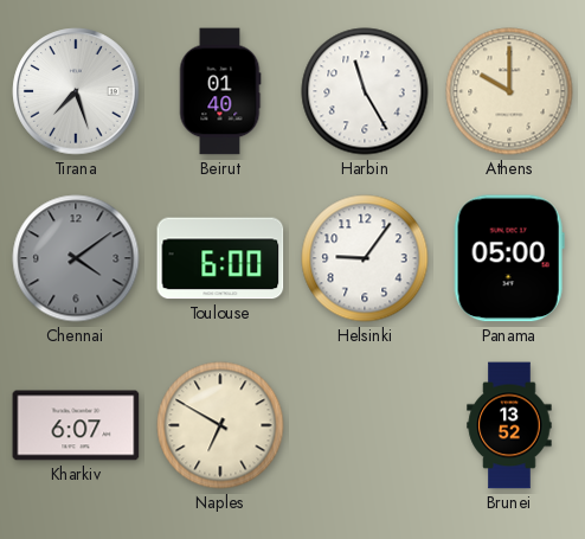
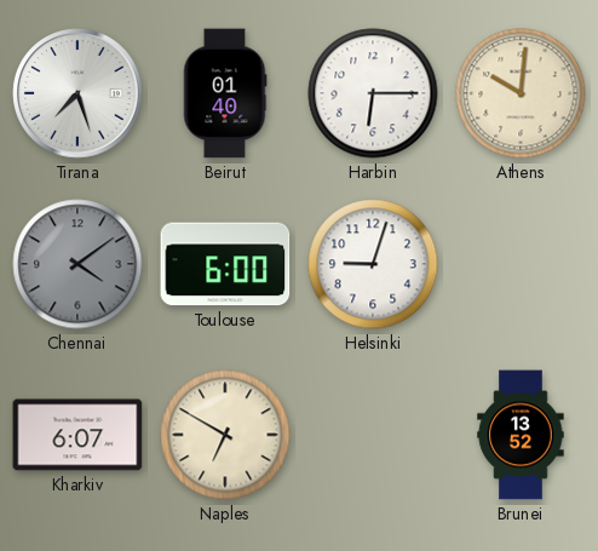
Harbin: 11:25 -> 6:15
Athens: 10:00 -> 10:01
Helsinki: 9:06 -> 9:03
Panama: 05:00 -> none
